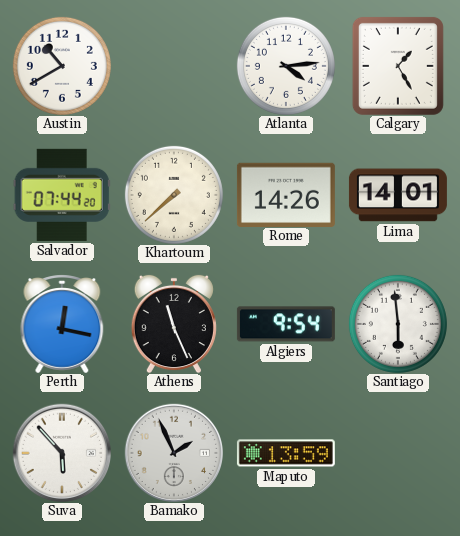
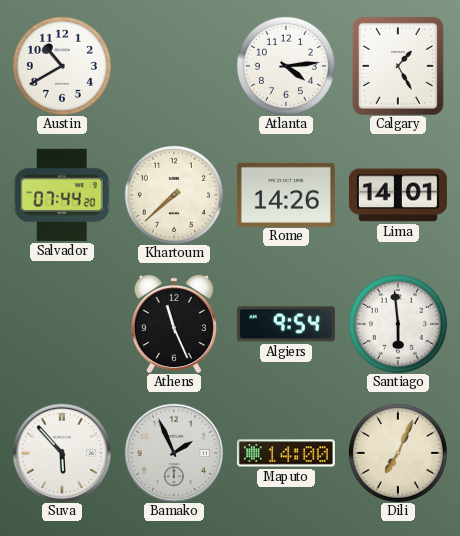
Perth: 12:17 -> none
Maputo: 13:59 -> 14:00
Dili: none -> 7:04
